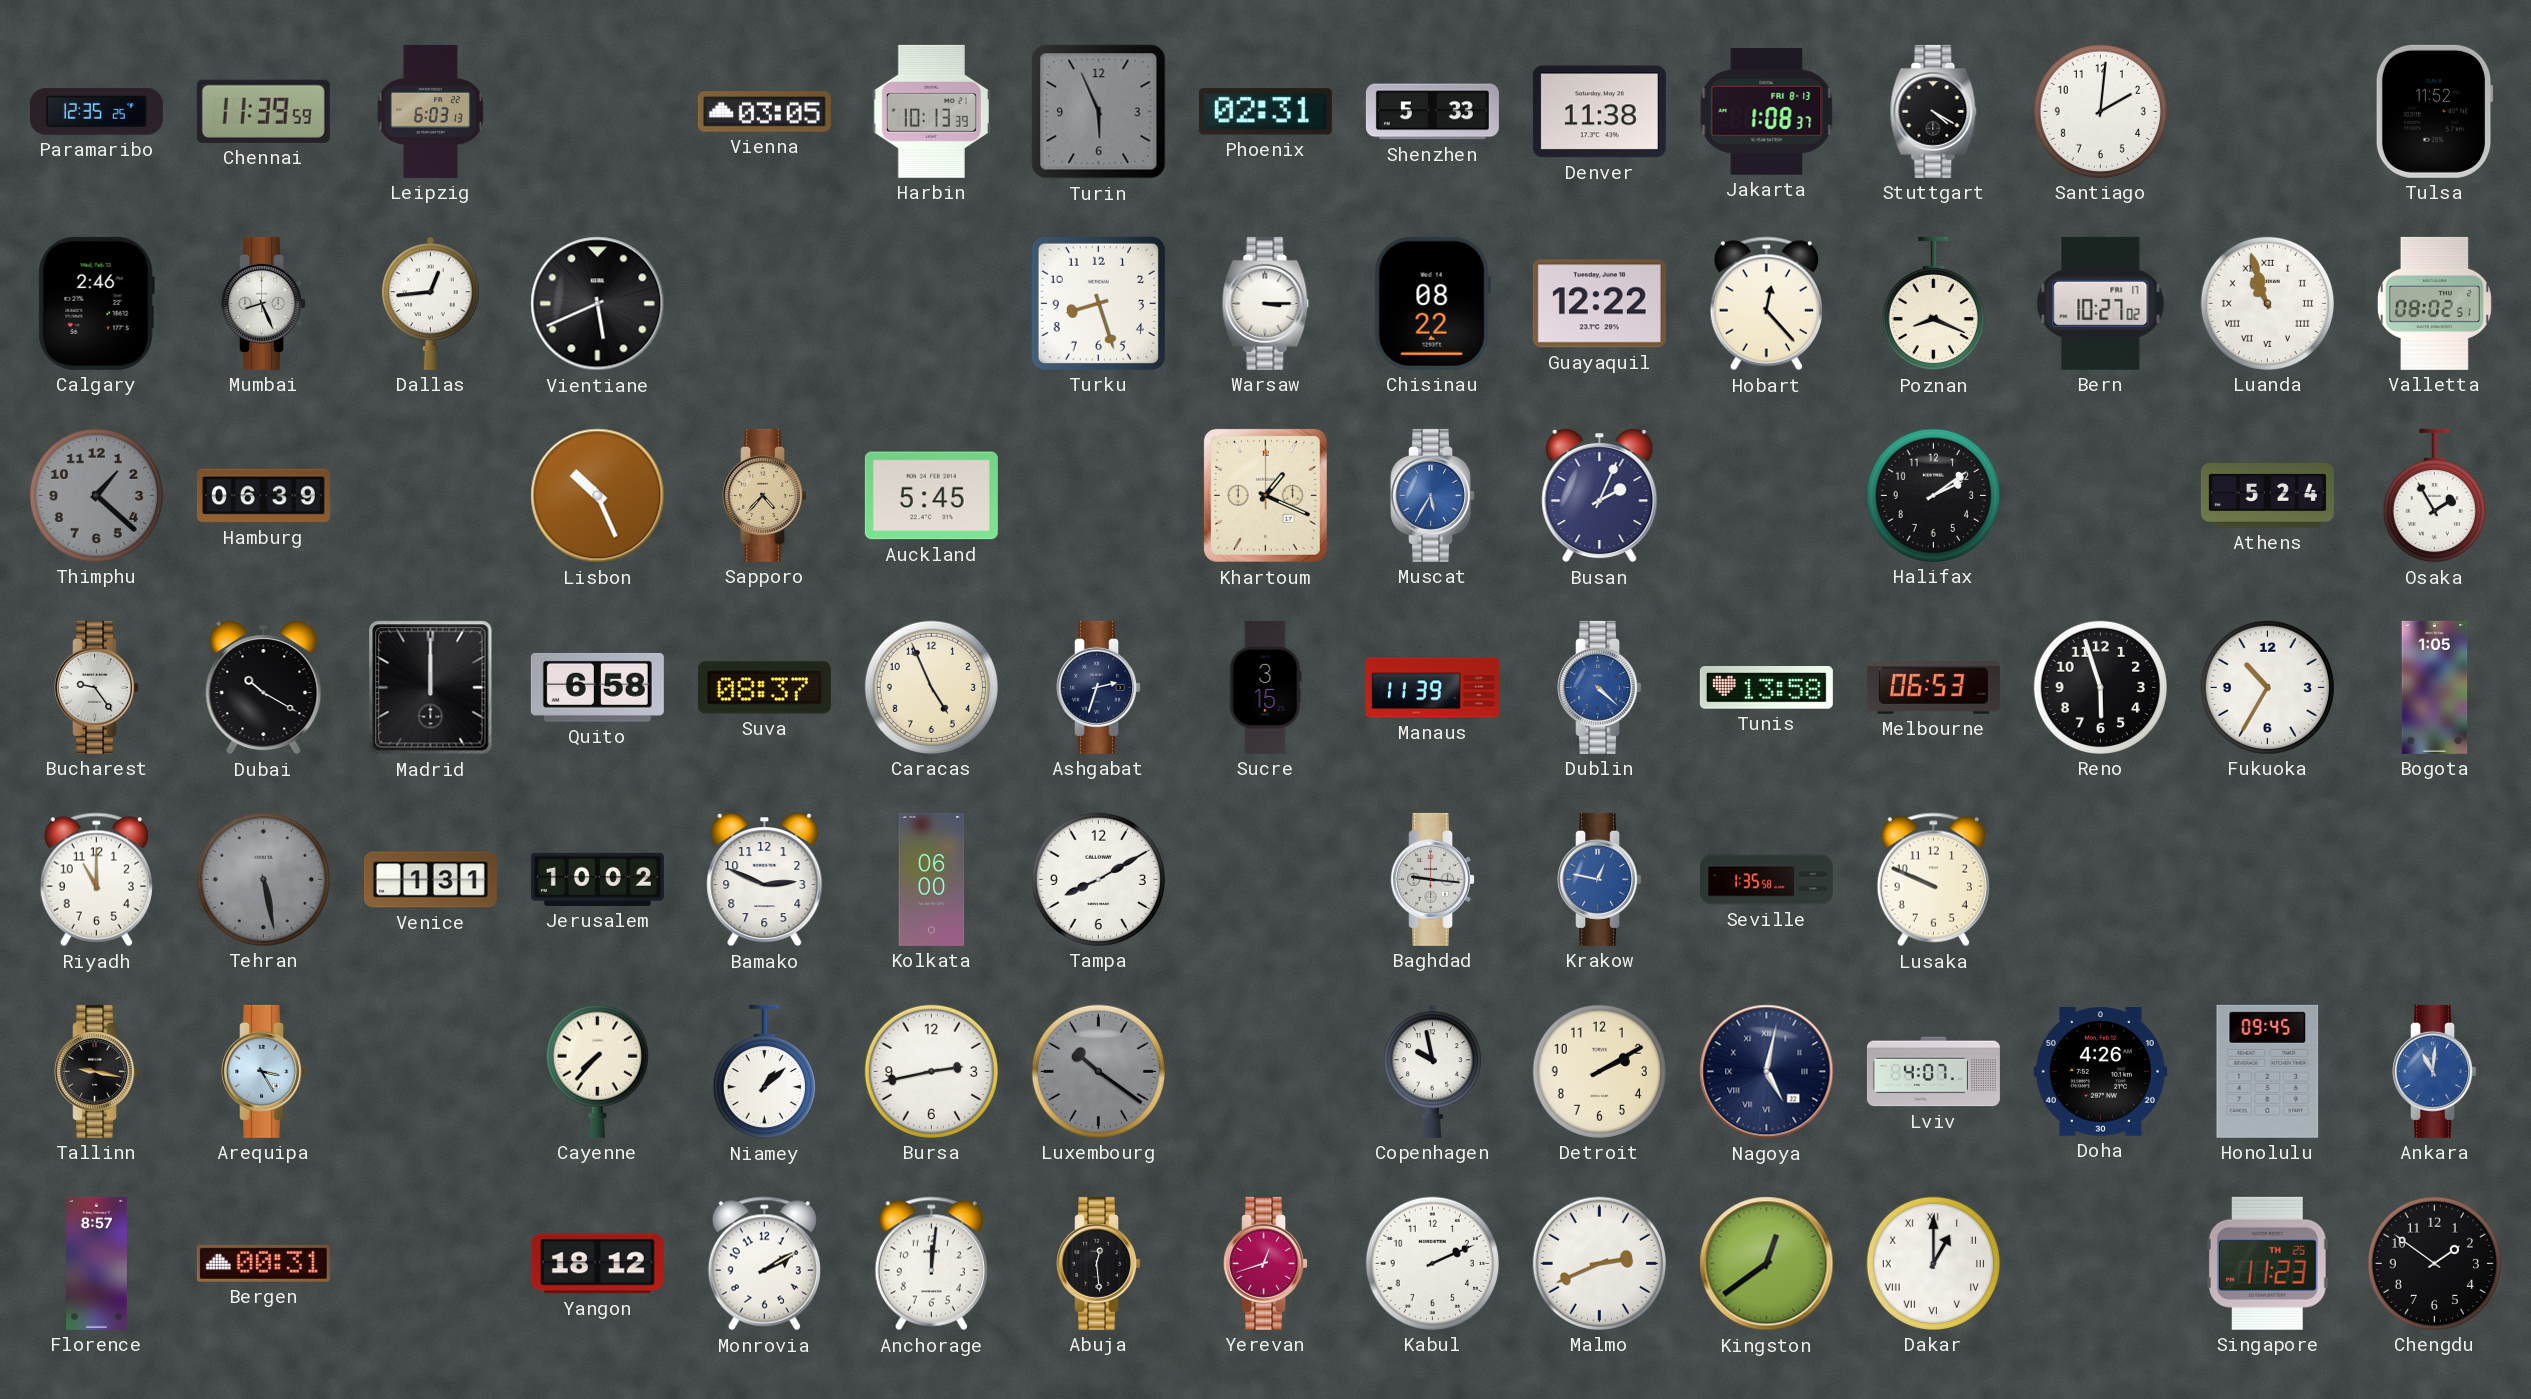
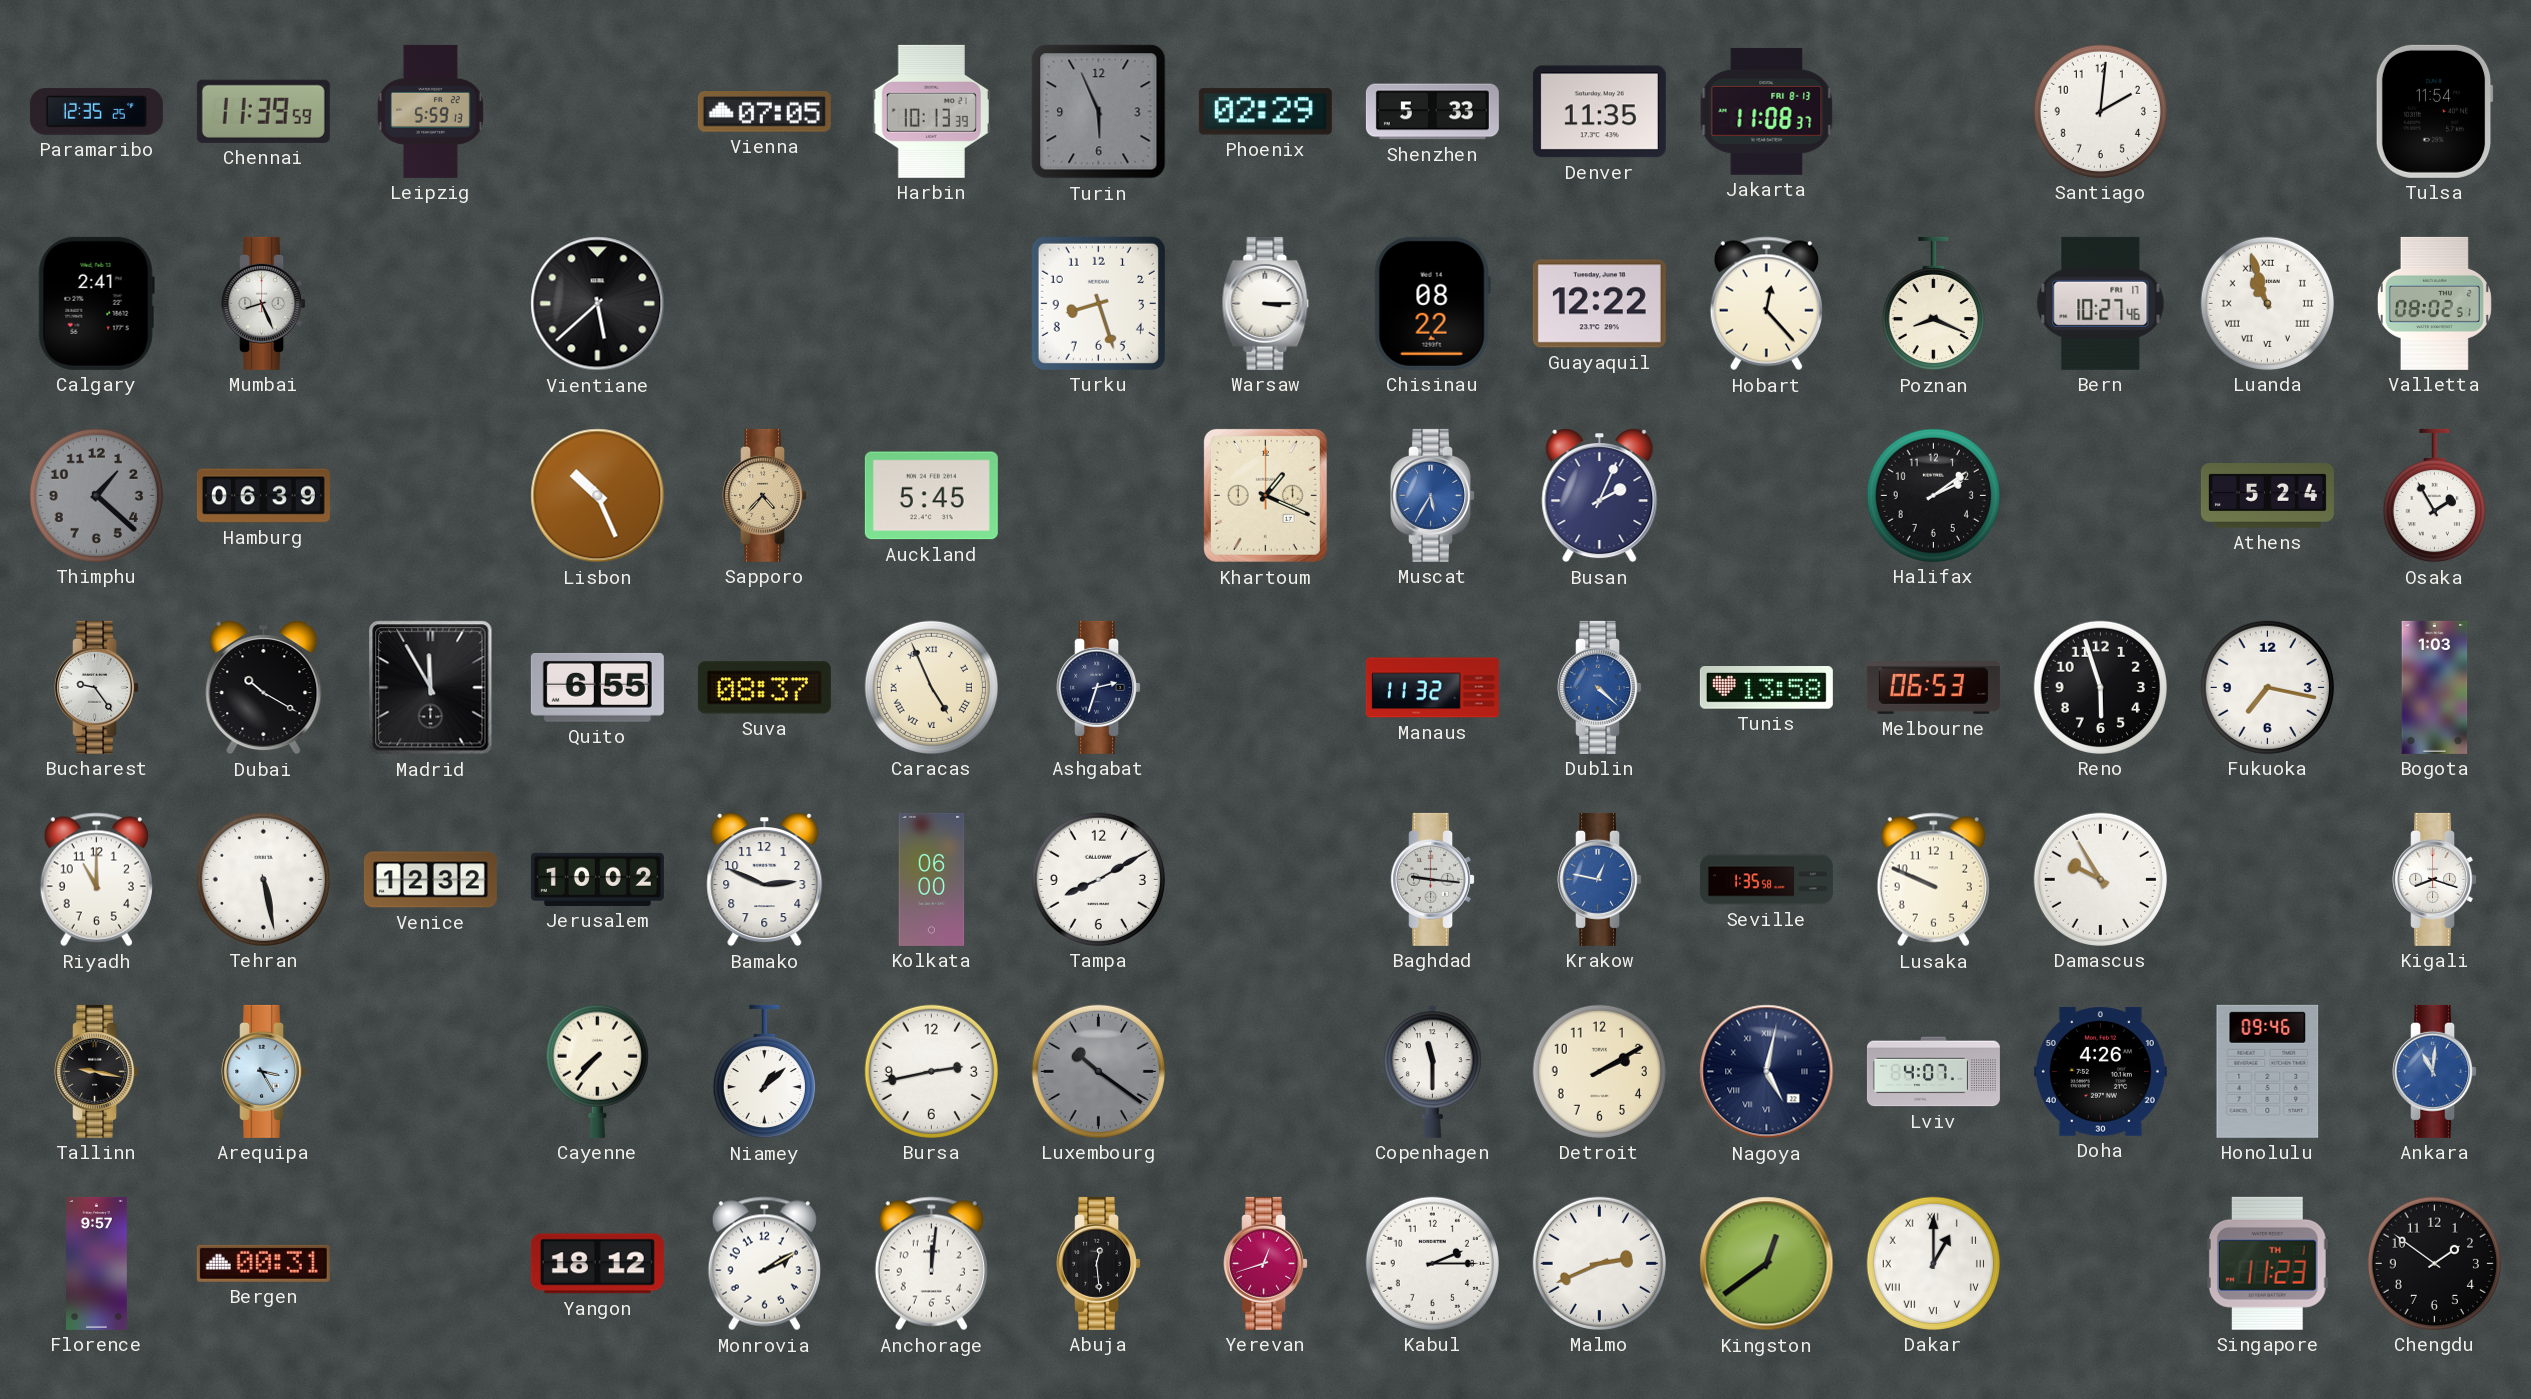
Leipzig: 6:03 -> 5:59
Vienna: 03:05 -> 07:05
Phoenix: 02:31 -> 02:29
Denver: 11:38 -> 11:35
Jakarta: 1:08 -> 11:08
Stuttgart: 4:20 -> none
Tulsa: 11:52 -> 11:54
Calgary: 2:46 -> 2:41
Dallas: 12:44 -> none
Vientiane: 5:41 -> 5:38
Bern: 10:27:02 -> 10:27:46
Madrid: 12:00 -> 11:55
Quito: 6:58 -> 6:55
Caracas numerals: Arabic -> Roman
Sucre: 3:15 -> none
Manaus: 11:39 -> 11:32
Fukuoka: 10:35 -> 7:17
Bogota: 1:05 -> 1:03
Tehran dial: grey -> white
Venice: 1:31 -> 12:32
Damascus: none -> 9:55
Kigali: none -> 8:18
Copenhagen: 9:58 -> 11:30
Honolulu: 09:45 -> 09:46
Florence: 8:57 -> 9:57
Kabul: 2:11 -> 2:15
Singapore date: TH 25 -> TH 1
